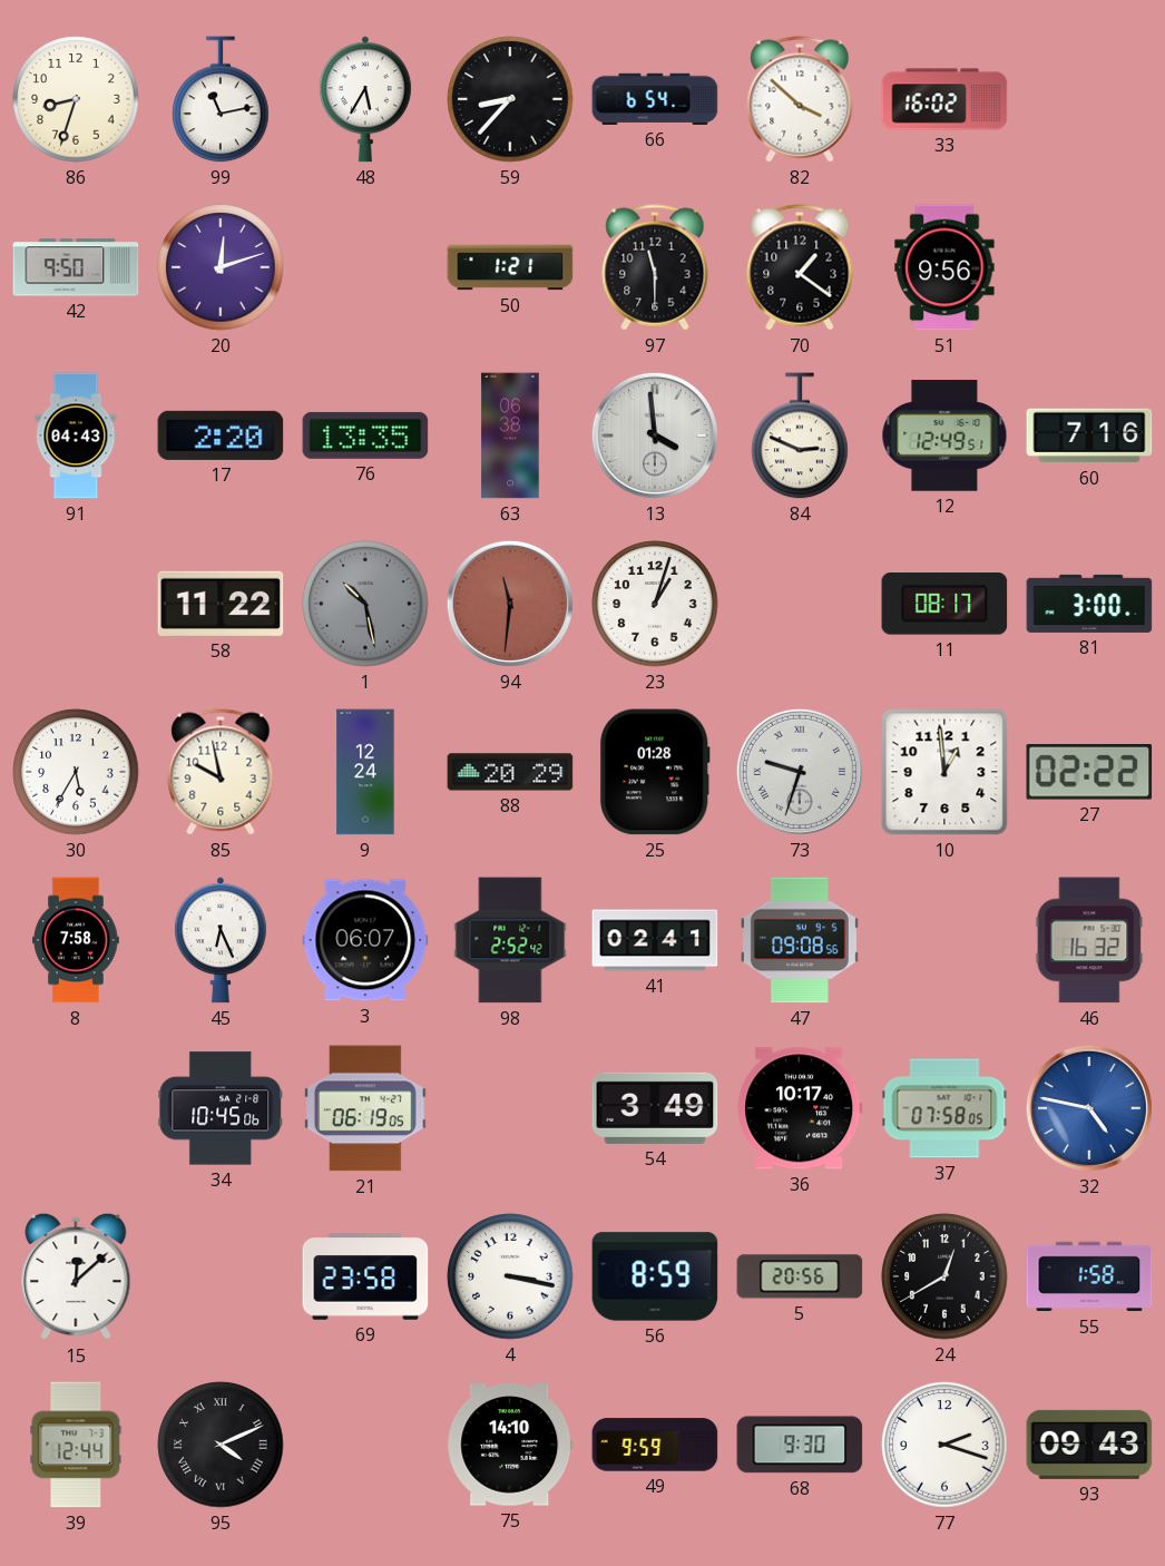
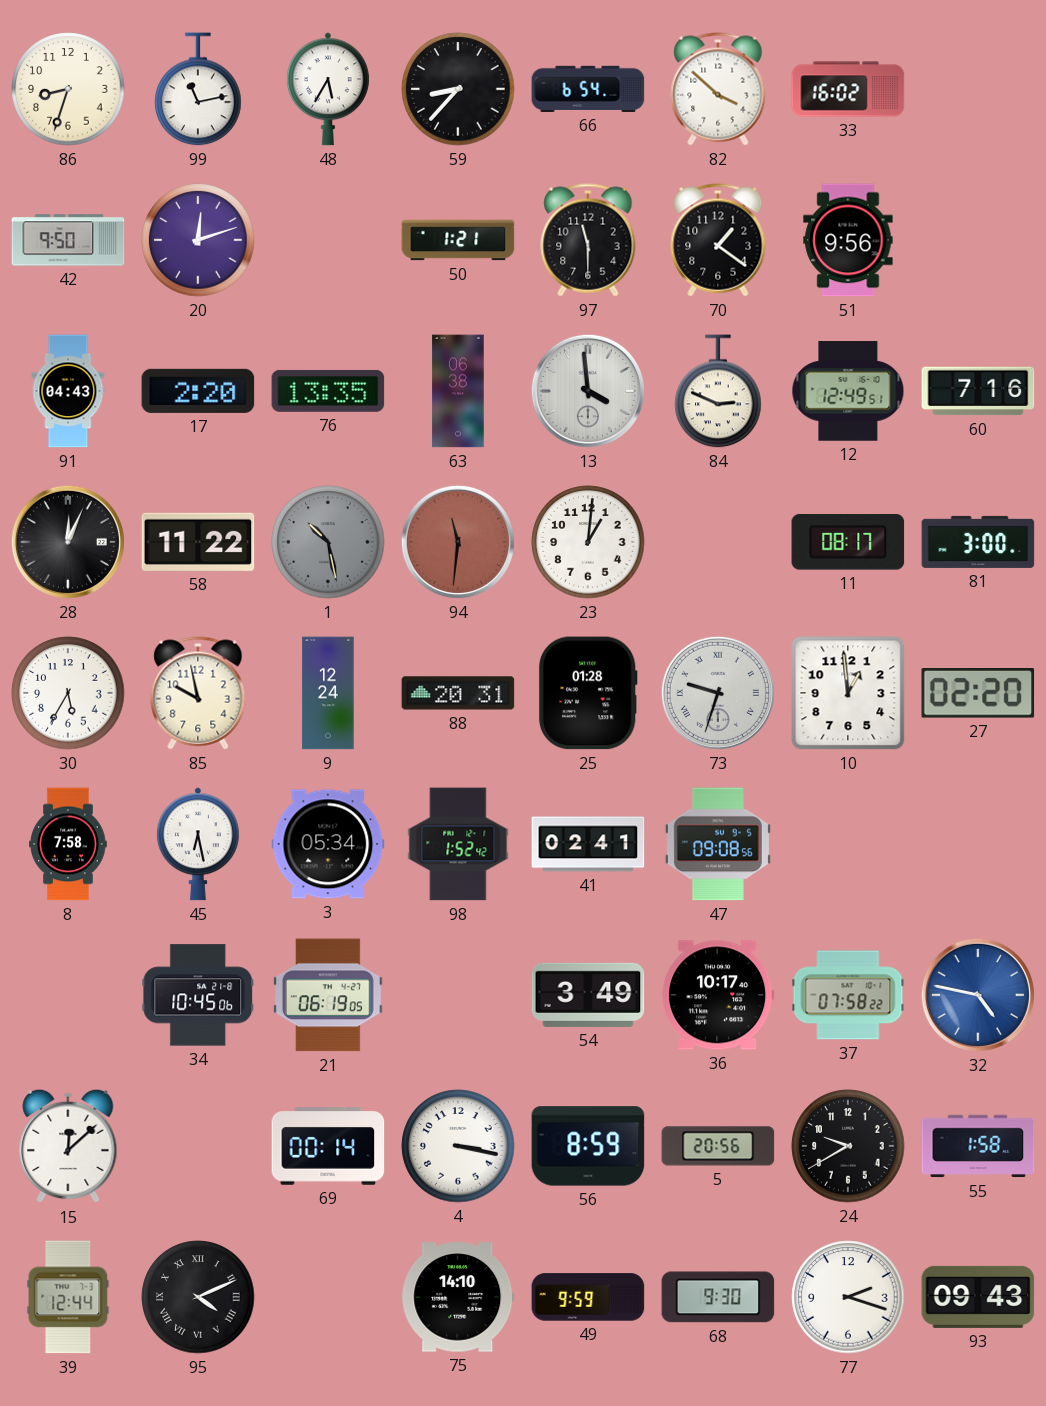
28: none -> 12:04
23: 1:03 -> 1:01
88: 20:29 -> 20:31
27: 02:22 -> 02:20
45: 6:26 -> 6:28
3: 06:07 -> 05:34
98: 2:52 -> 1:52
46: 16:32 -> none
37: 07:58:05 -> 07:58:22
69: 23:58 -> 00:14
24: 12:40 -> 9:40
